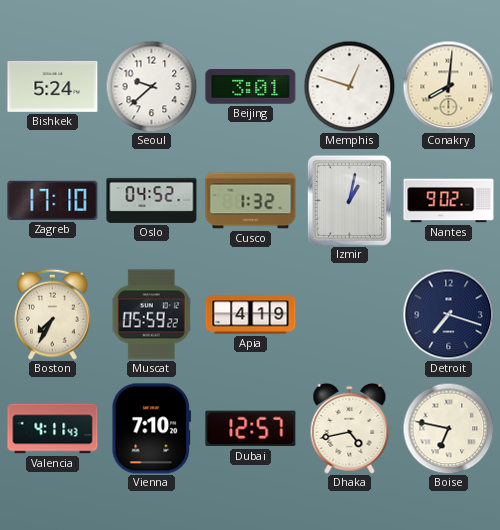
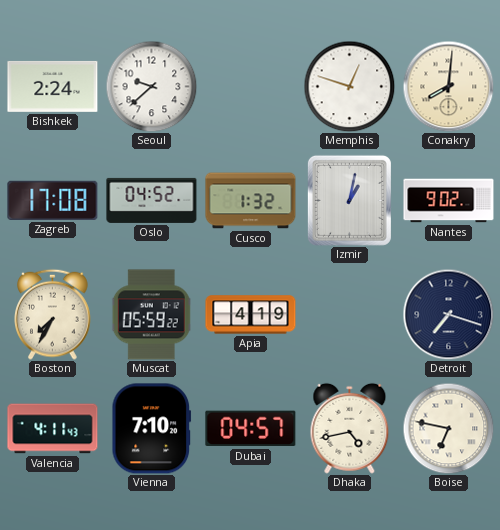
Bishkek: 5:24 -> 2:24
Beijing: 3:01 -> none
Zagreb: 17:10 -> 17:08
Dubai: 12:57 -> 04:57
